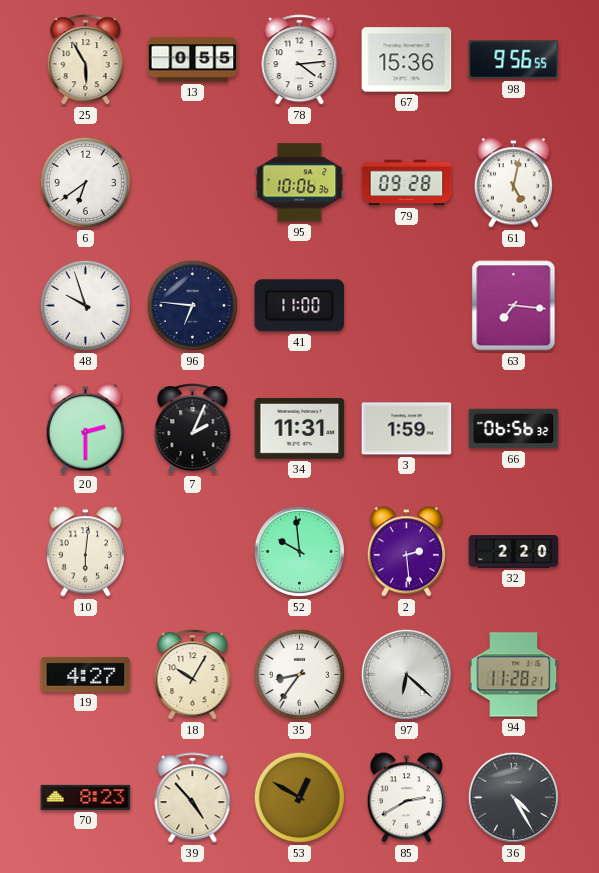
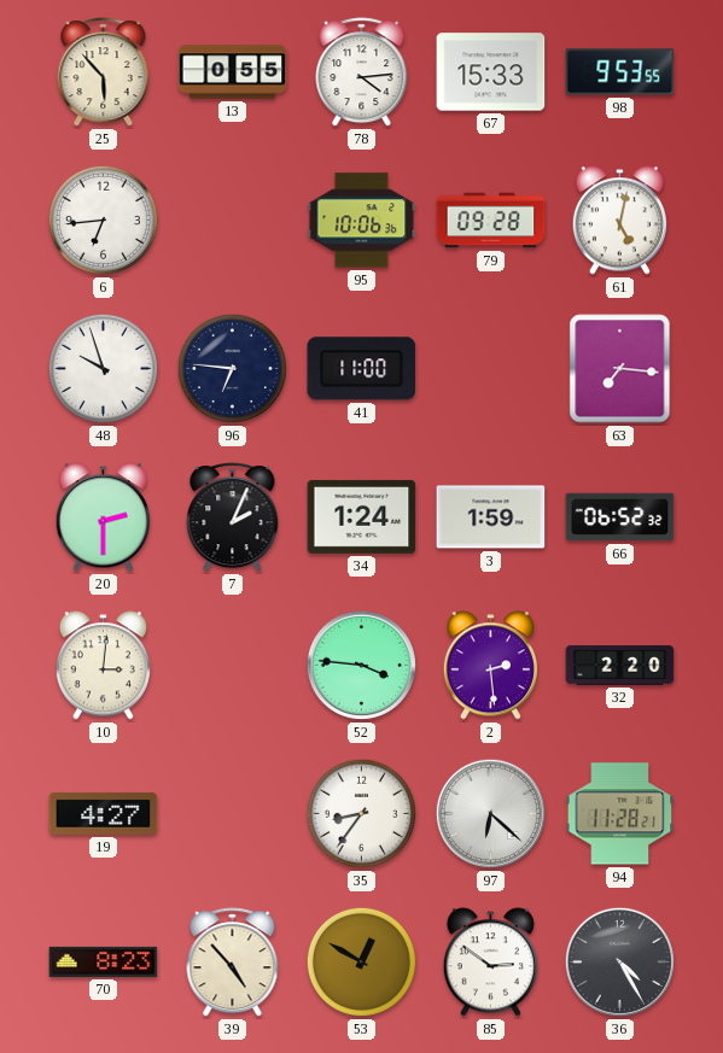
25: 5:55 -> 5:53
67: 15:36 -> 15:33
98: 9:56 -> 9:53
6: 6:39 -> 6:44
34: 11:31 -> 1:24
66: 06:56 -> 06:52
10: 6:01 -> 3:01
52: 9:59 -> 3:46
18: 10:05 -> none
85: 2:40 -> 2:51
